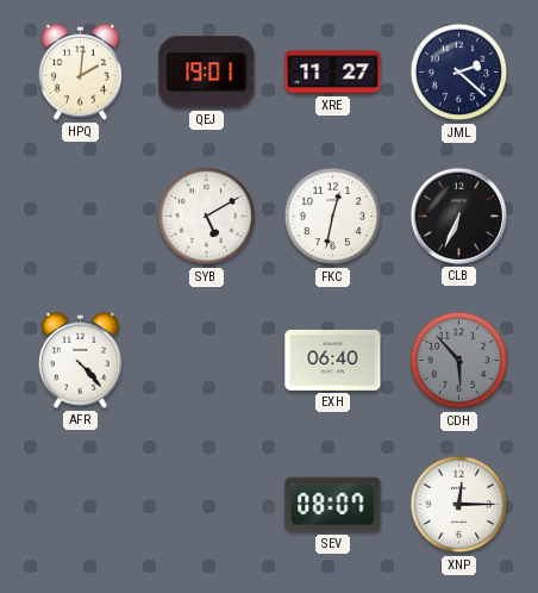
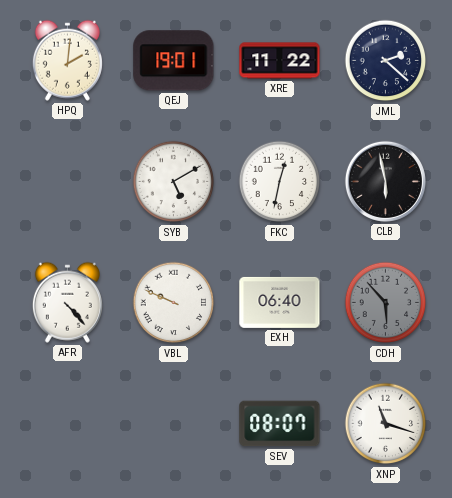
XRE: 11:27 -> 11:22
CLB: 6:34 -> 5:58
VBL: none -> 9:49
XNP: 12:15 -> 11:18
